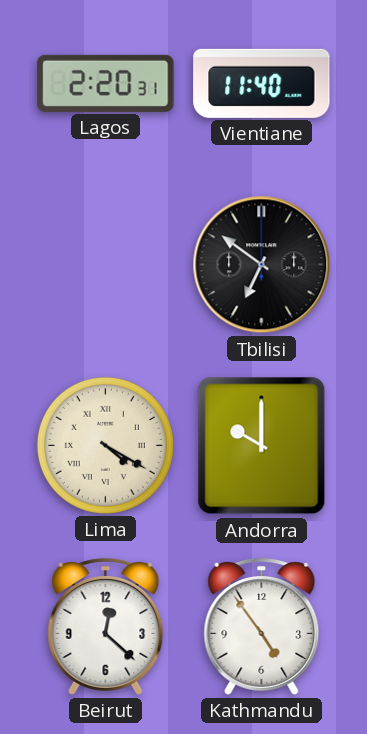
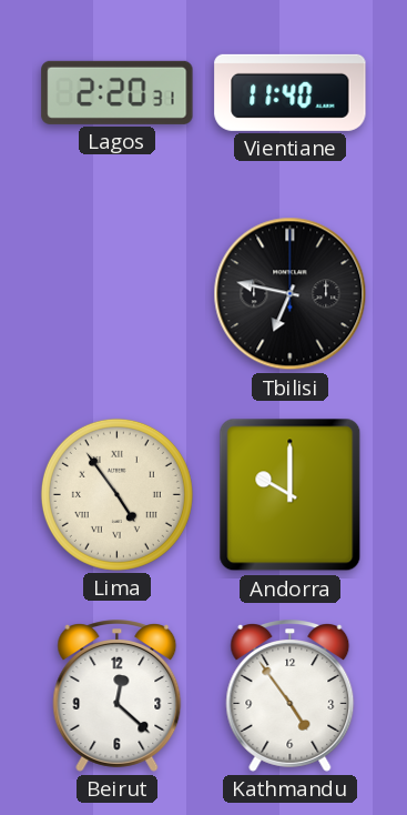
Tbilisi: 6:51 -> 6:47
Lima: 4:20 -> 4:54
